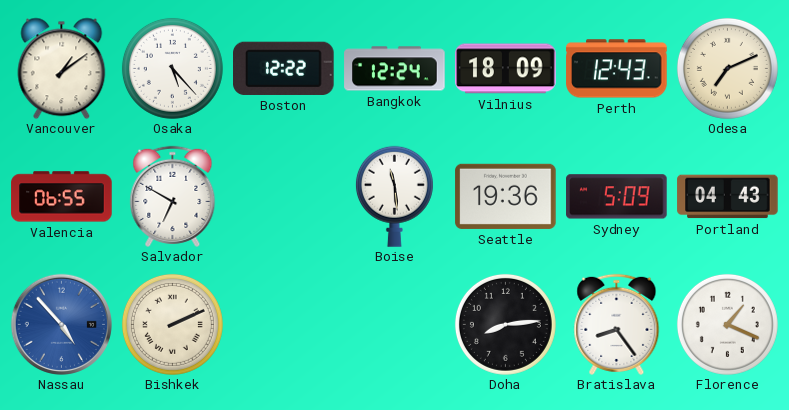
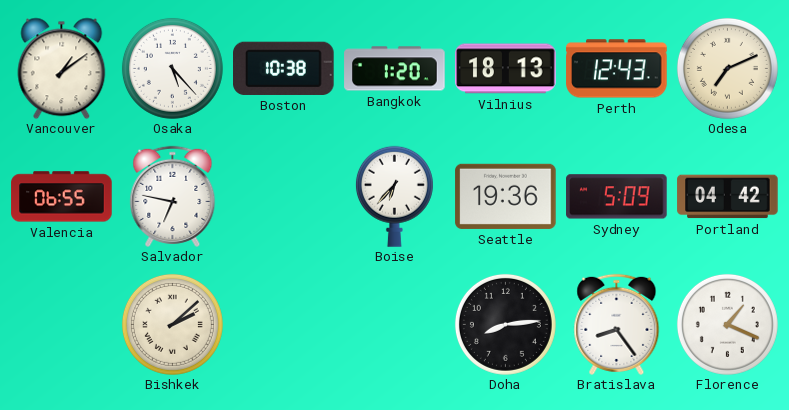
Boston: 12:22 -> 10:38
Bangkok: 12:24 -> 1:20
Vilnius: 18:09 -> 18:13
Salvador: 6:50 -> 6:47
Boise: 11:29 -> 6:37
Portland: 04:43 -> 04:42
Nassau: 4:53 -> none
Bishkek: 2:11 -> 2:08
